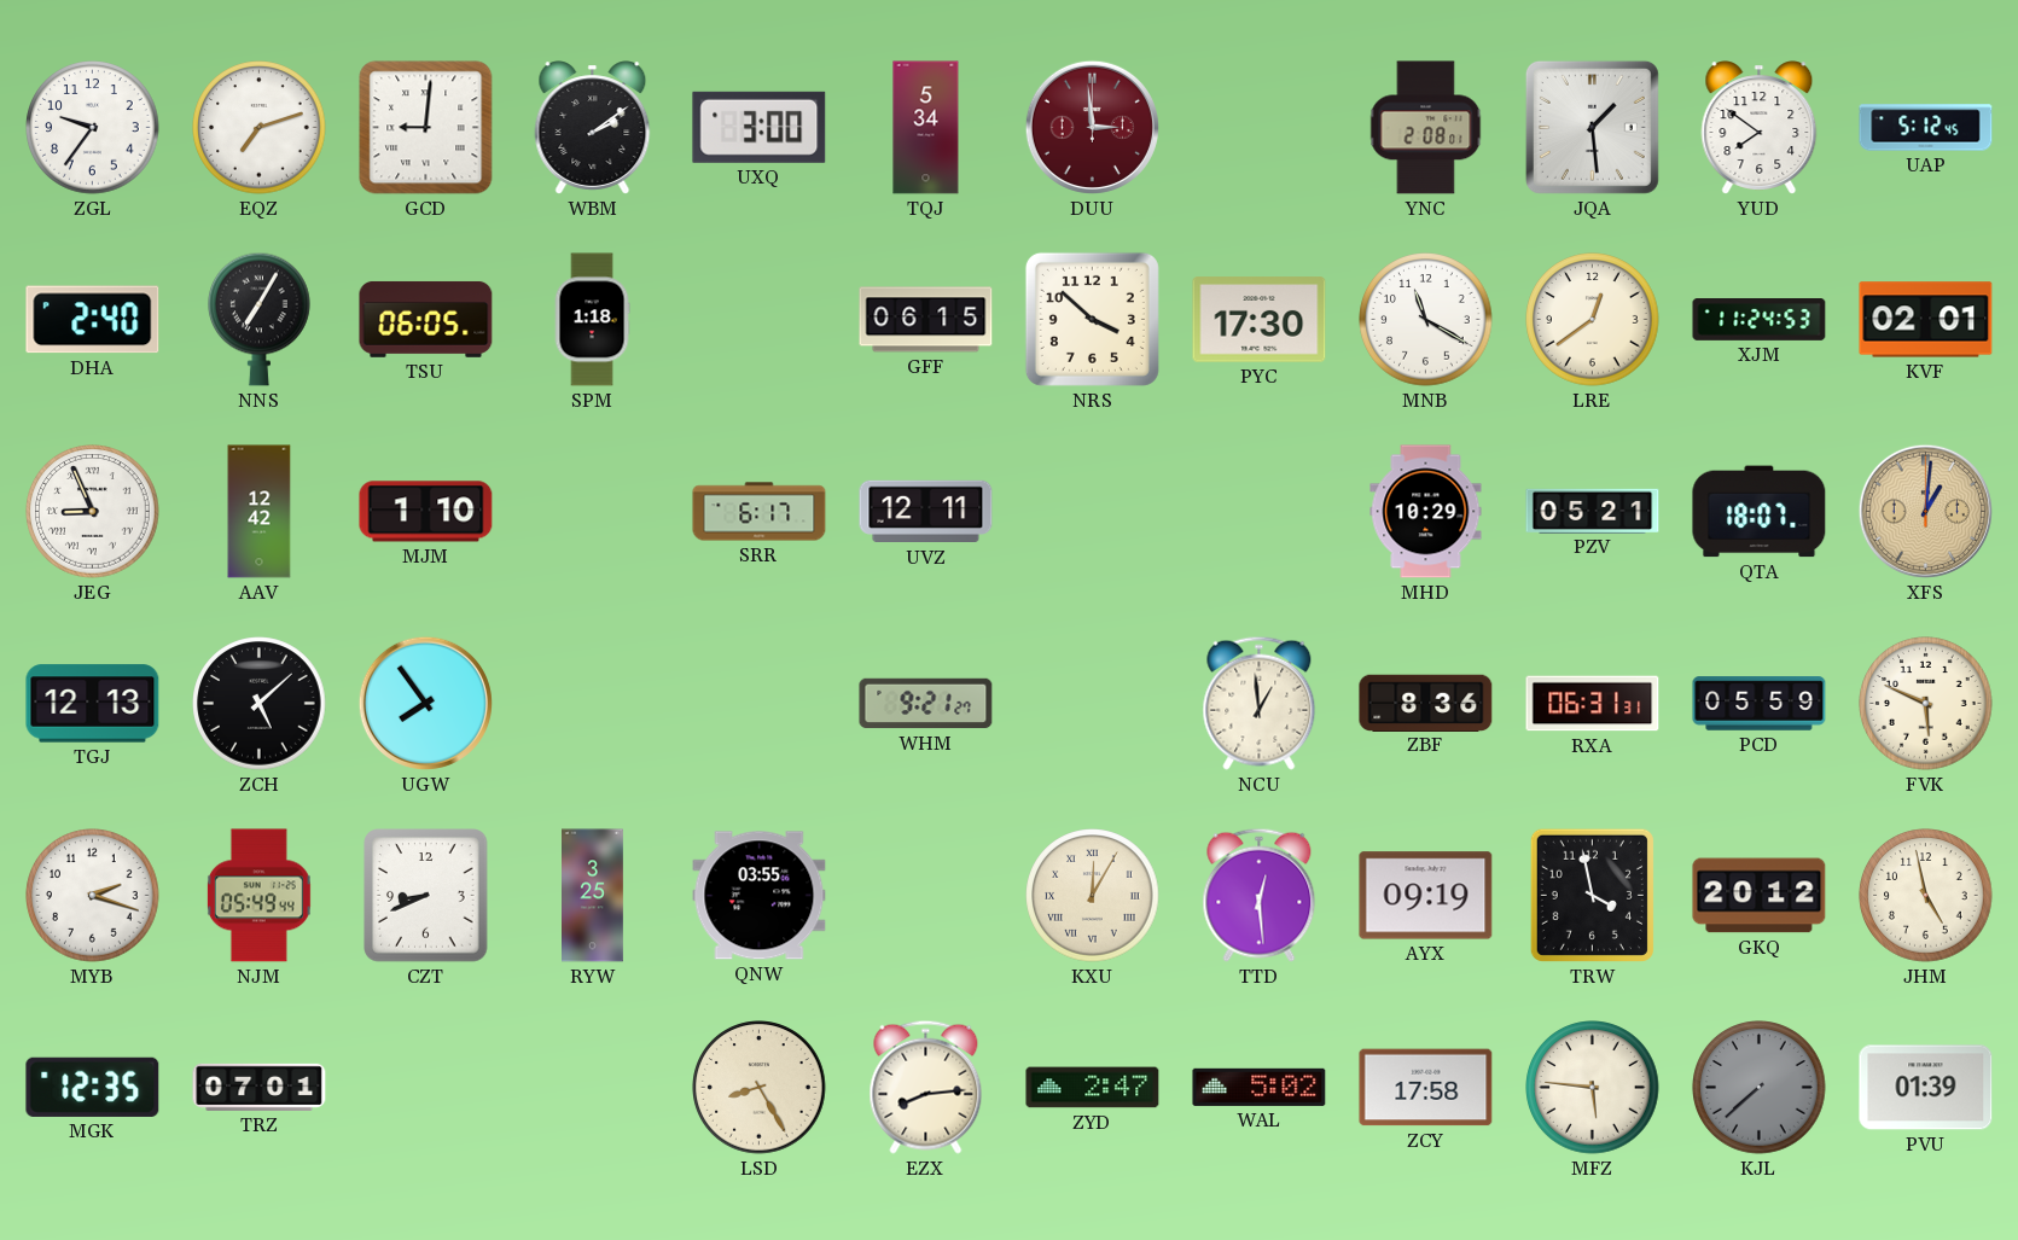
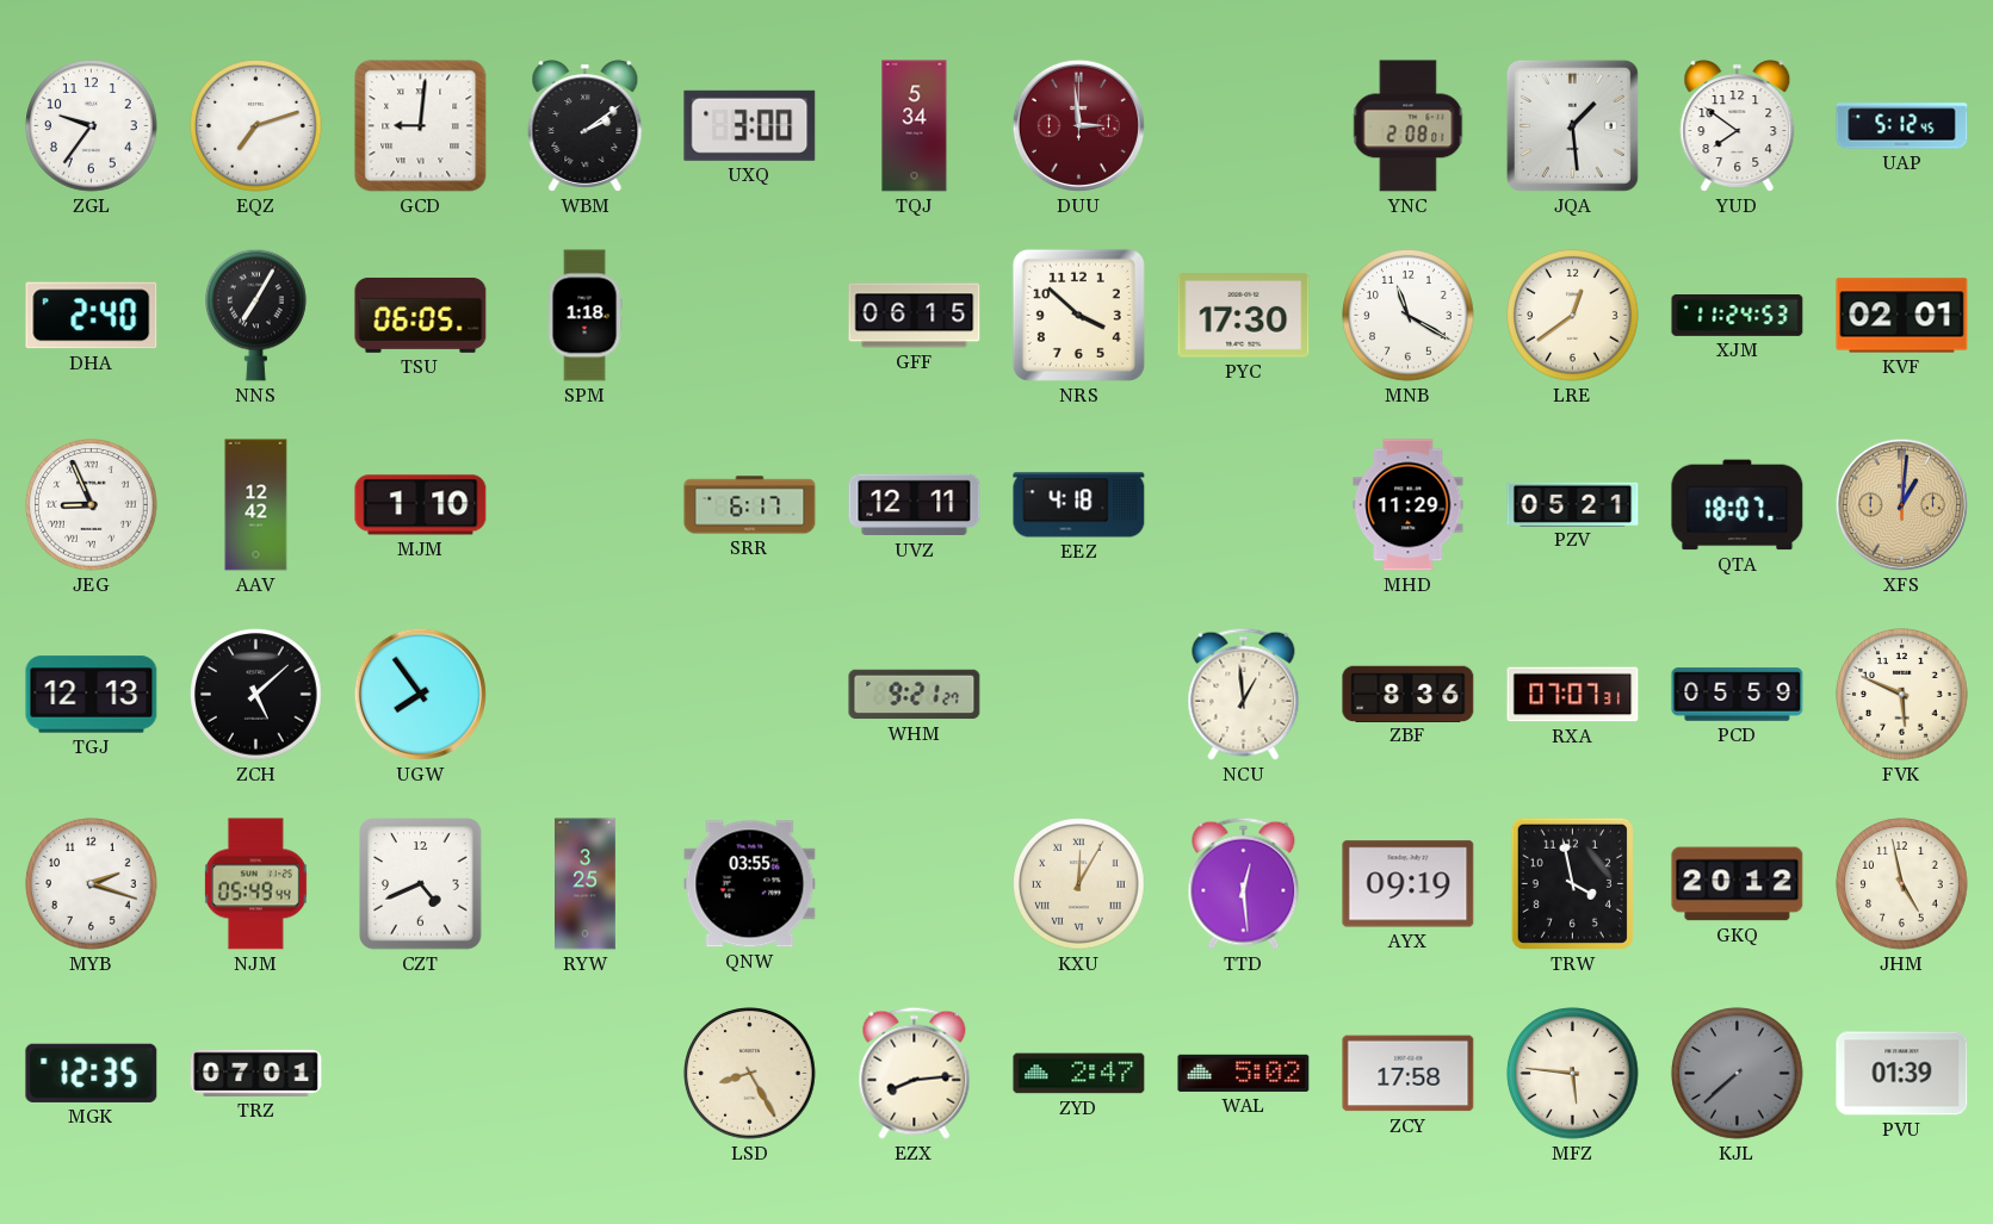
EEZ: none -> 4:18
MHD: 10:29 -> 11:29
RXA: 06:31 -> 07:07
CZT: 8:41 -> 4:41
